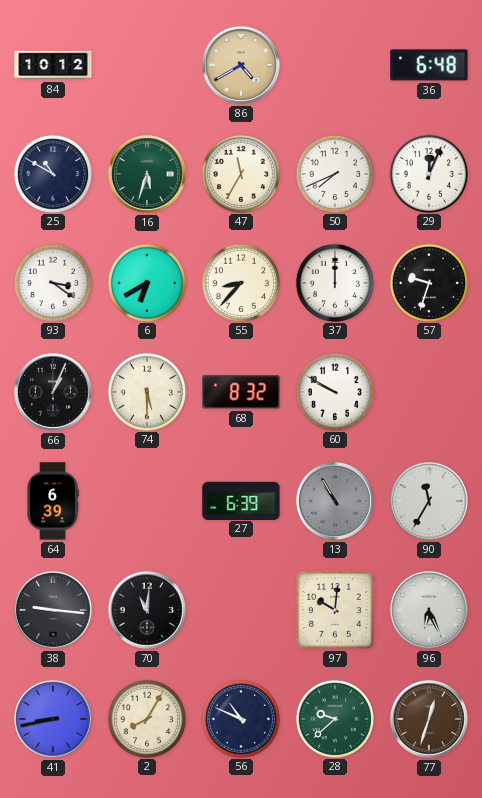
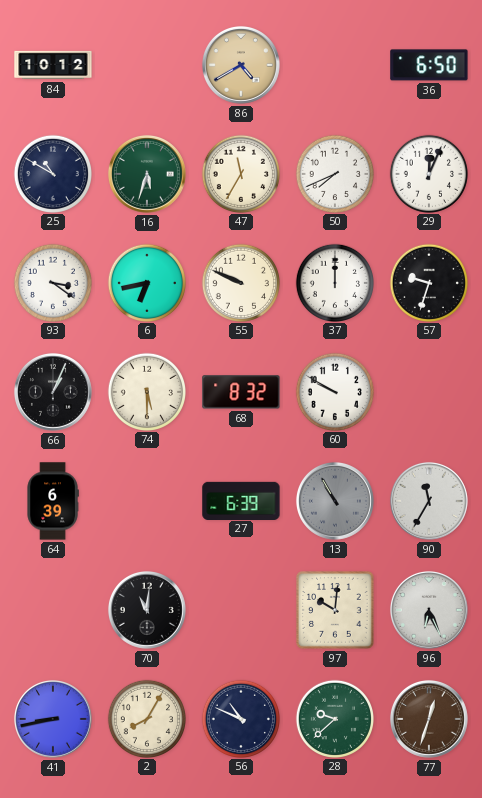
36: 6:48 -> 6:50
6: 6:40 -> 6:43
55: 8:37 -> 9:49
38: 9:16 -> none
